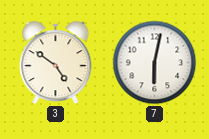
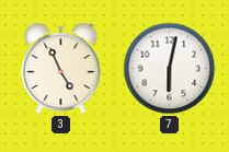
3: 4:51 -> 4:56
